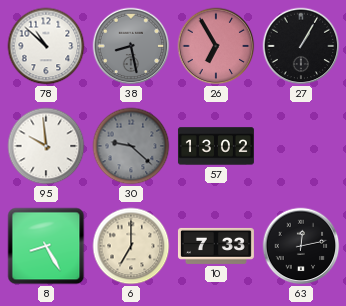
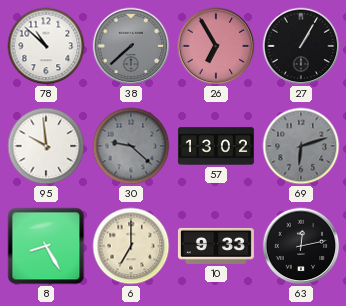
38: 8:28 -> 7:38
69: none -> 6:12
10: 7:33 -> 9:33
